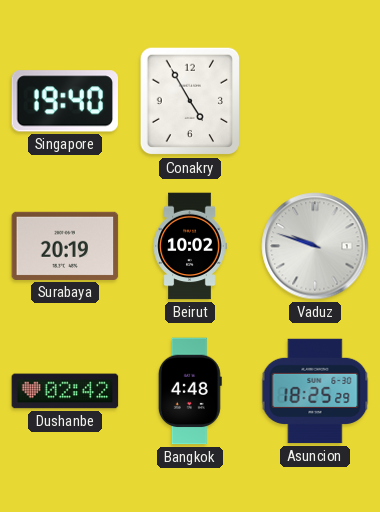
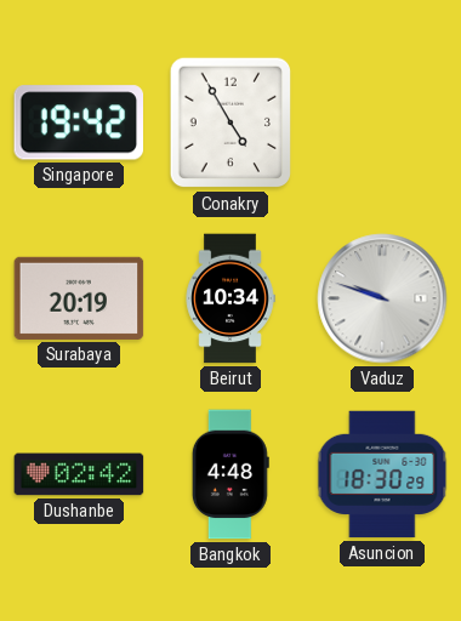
Singapore: 19:40 -> 19:42
Beirut: 10:02 -> 10:34
Asuncion: 18:25 -> 18:30
